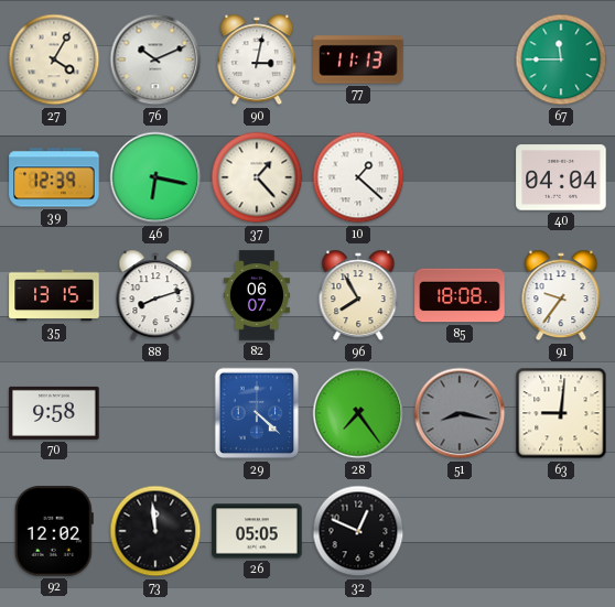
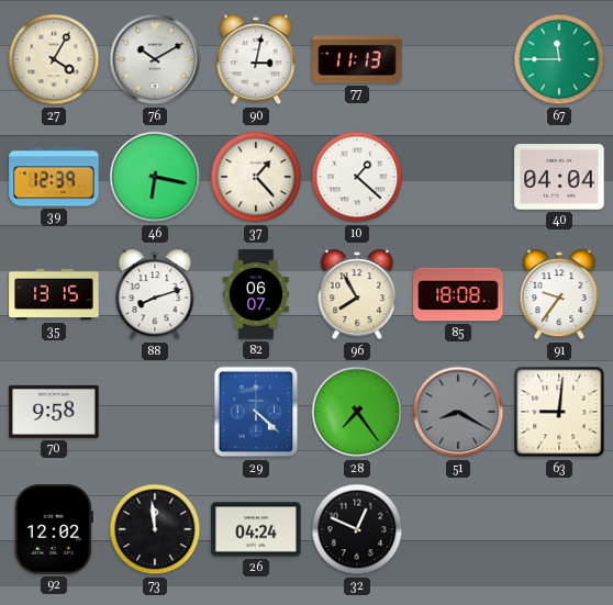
76: 10:11 -> 10:10
51: 8:17 -> 8:20
26: 05:05 -> 04:24
